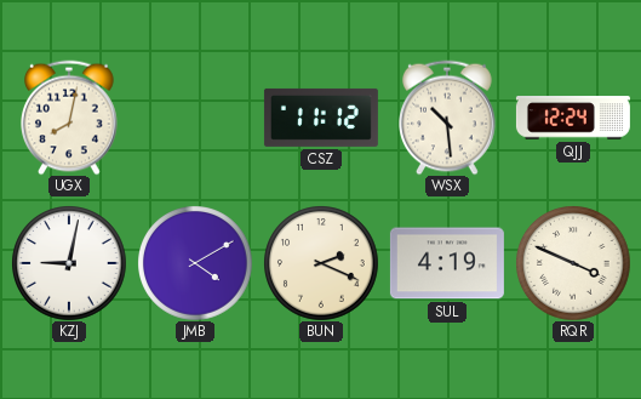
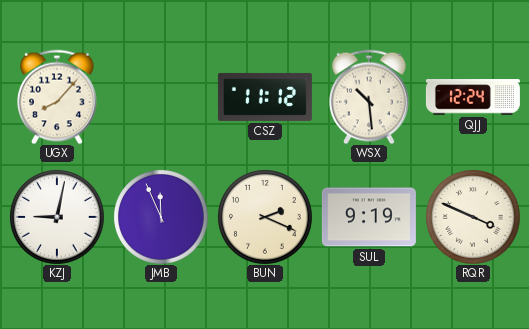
UGX: 8:02 -> 8:07
JMB: 4:10 -> 11:56
SUL: 4:19 -> 9:19
